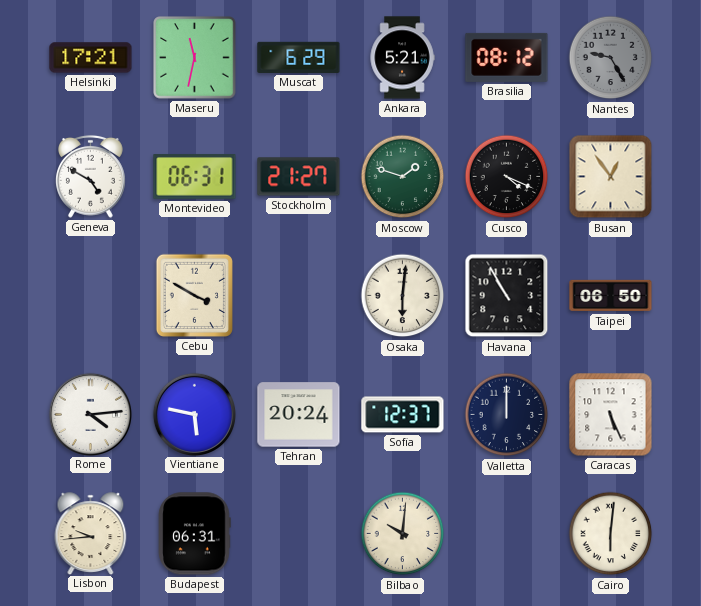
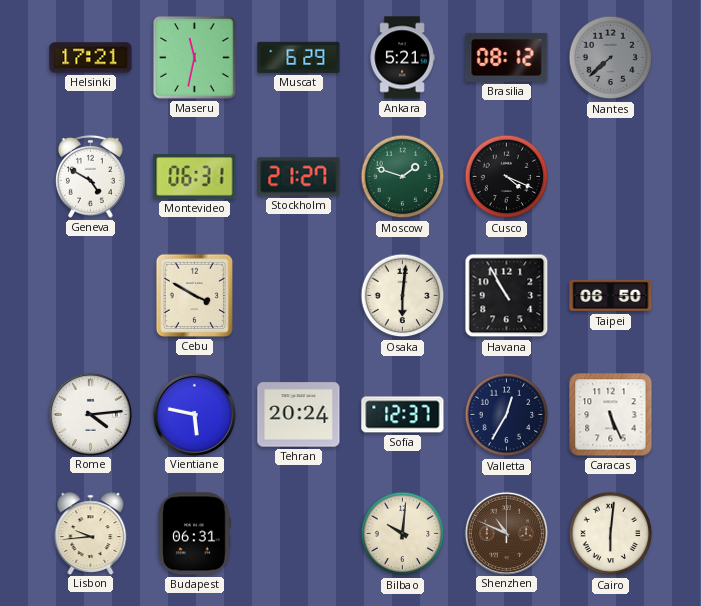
Nantes: 9:25 -> 7:38
Busan: 12:54 -> none
Valletta: 12:00 -> 12:35
Shenzhen: none -> 10:49
